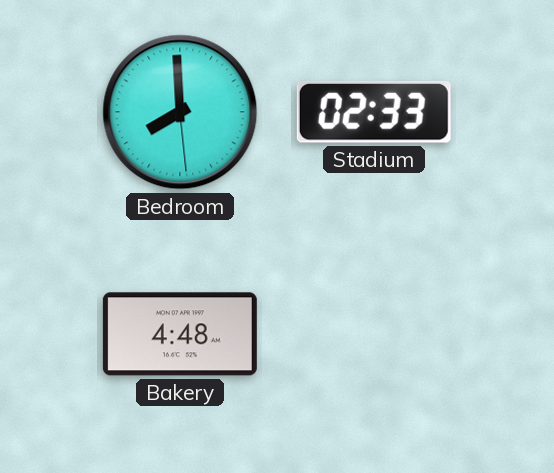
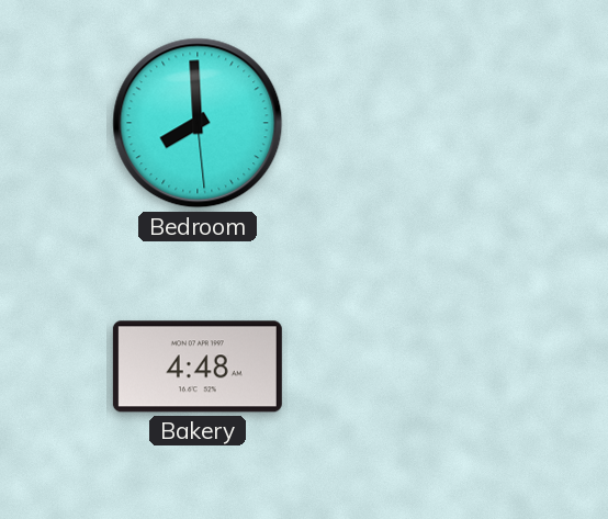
Stadium: 02:33 -> none
